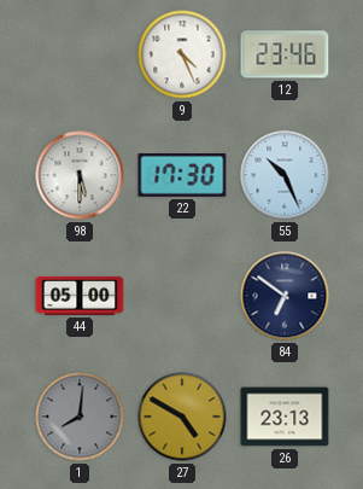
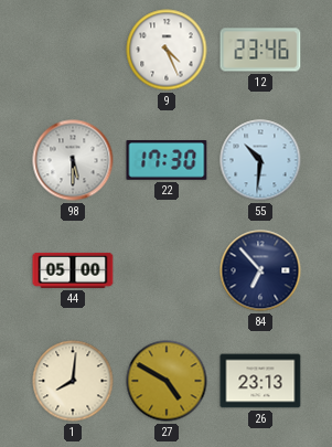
55: 10:26 -> 10:31
84: 6:51 -> 6:53
1 dial: grey -> cream
